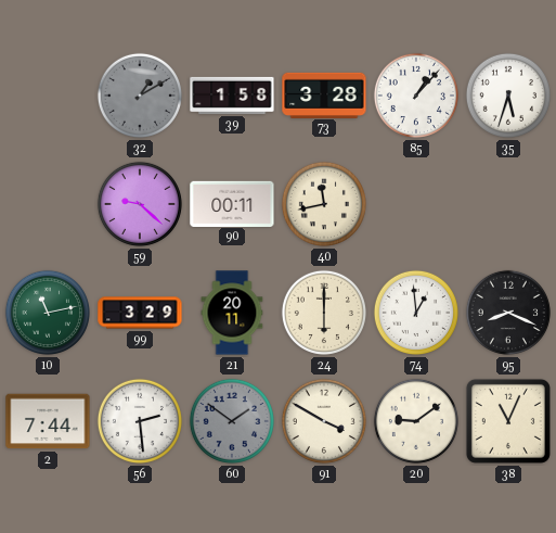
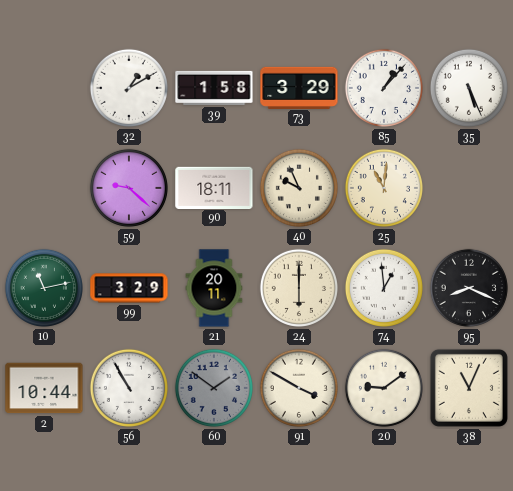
32 dial: grey -> white
73: 3:28 -> 3:29
35: 5:33 -> 5:26
90: 00:11 -> 18:11
40: 11:43 -> 9:56
25: none -> 11:01
2: 7:44 -> 10:44
56: 2:29 -> 10:55
